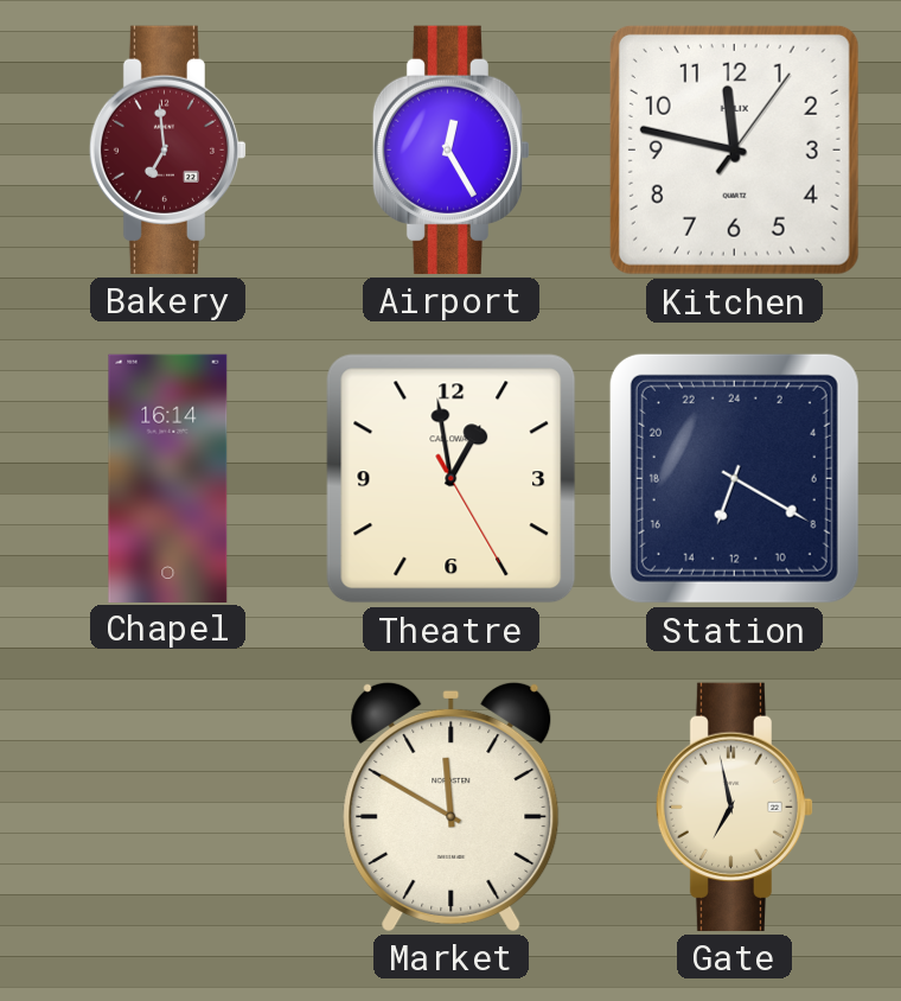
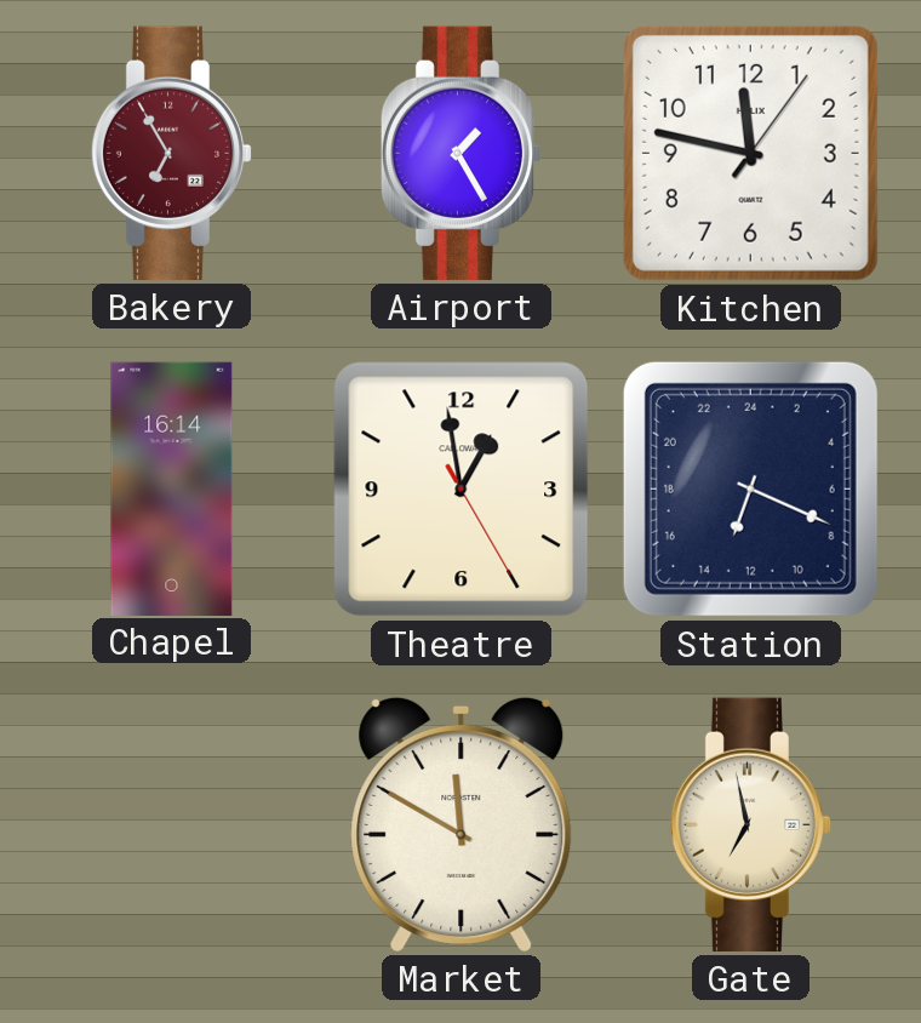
Bakery: 6:59 -> 6:55
Airport: 12:25 -> 1:25
Station: 13:20 -> 13:19
